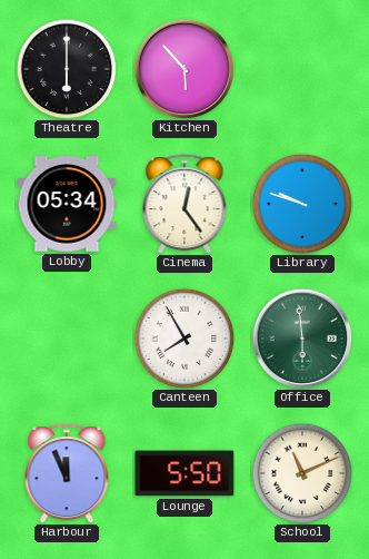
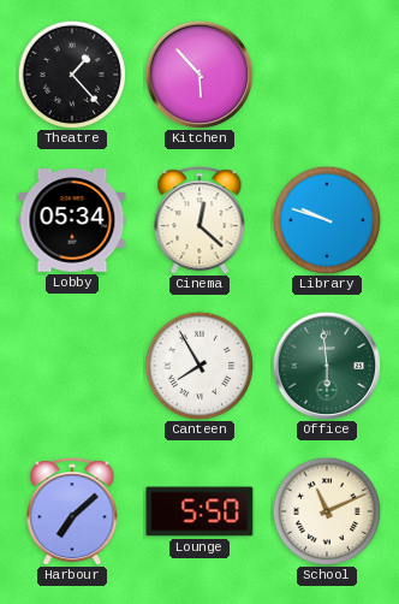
Theatre: 6:00 -> 1:23
Cinema: 12:24 -> 12:22
Harbour: 11:56 -> 7:08
